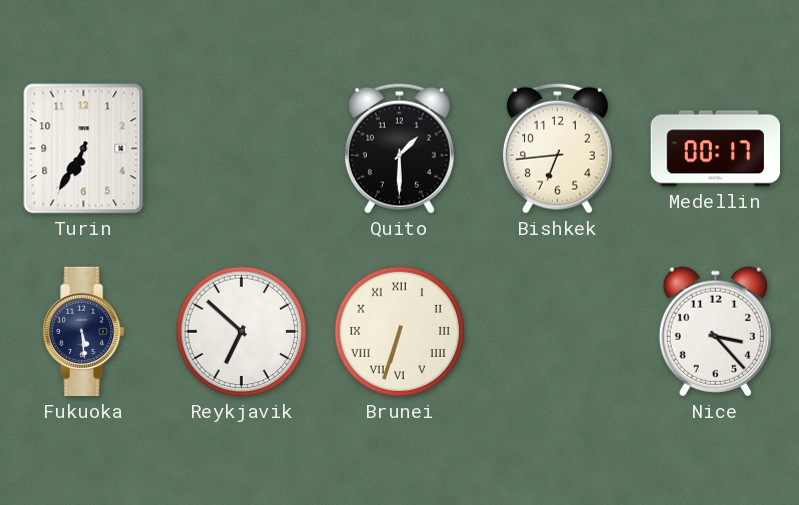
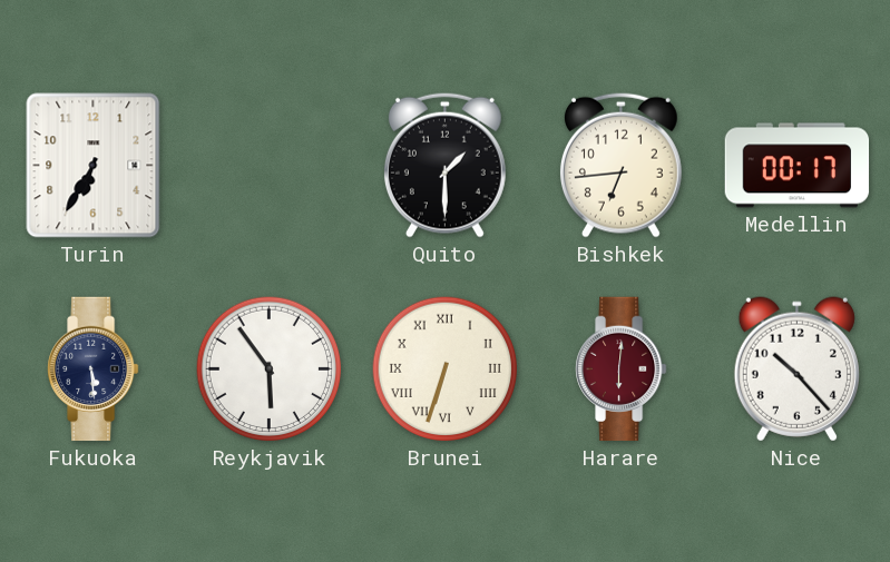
Reykjavik: 6:52 -> 5:54
Harare: none -> 6:01
Nice: 3:23 -> 10:23
